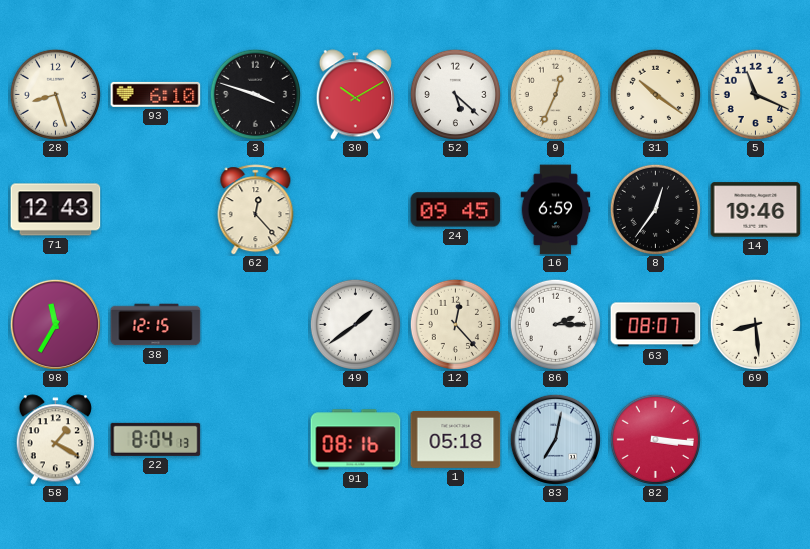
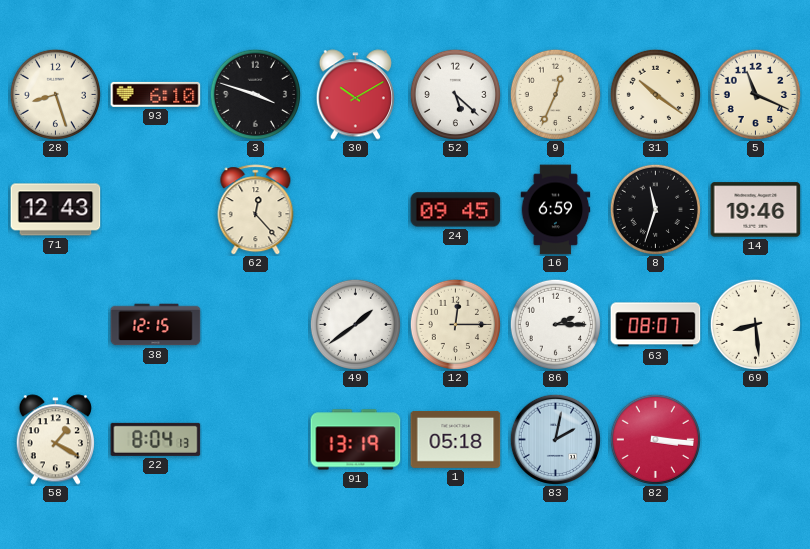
8: 12:36 -> 11:33
98: 11:35 -> none
12: 12:23 -> 12:15
91: 08:16 -> 13:19
83: 7:02 -> 2:02
